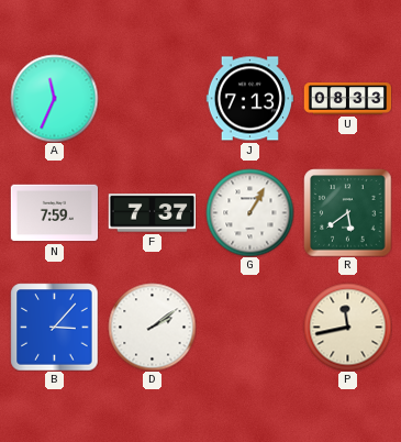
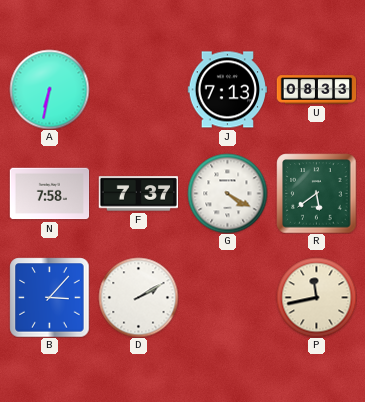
A: 11:34 -> 6:32
N: 7:59 -> 7:58
G: 1:05 -> 4:20
D: 2:09 -> 2:10
